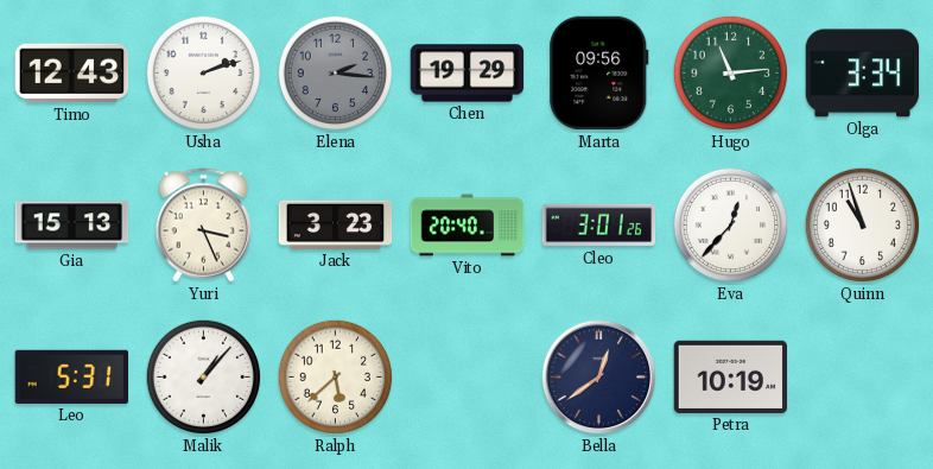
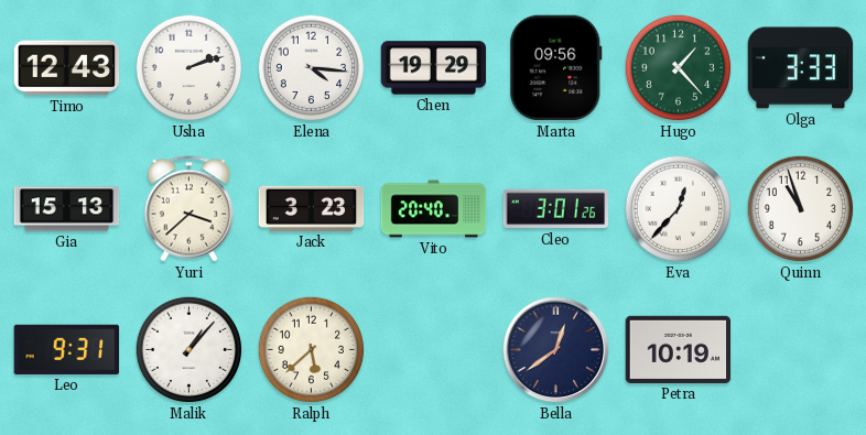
Elena: 2:16 -> 4:16
Elena dial: grey -> white
Hugo: 11:14 -> 1:23
Olga: 3:34 -> 3:33
Yuri: 3:26 -> 3:38
Leo: 5:31 -> 9:31
